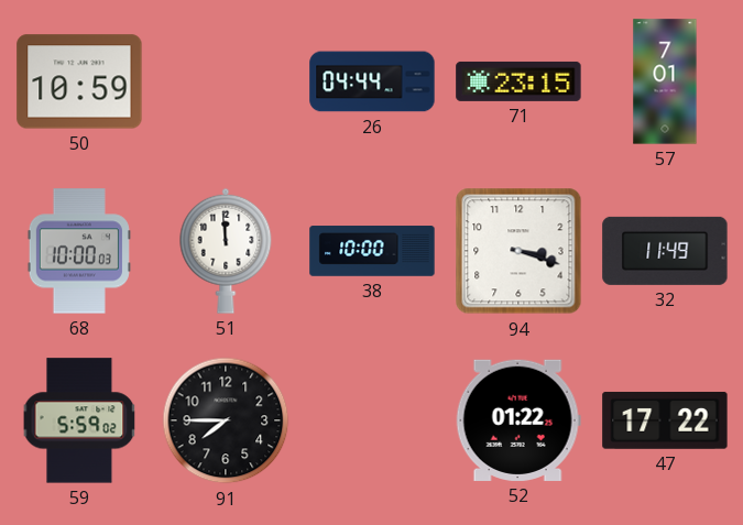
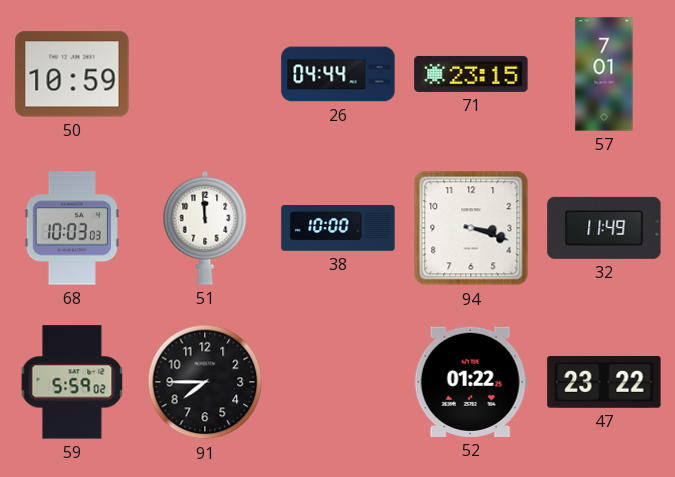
68: 10:00 -> 10:03
47: 17:22 -> 23:22
